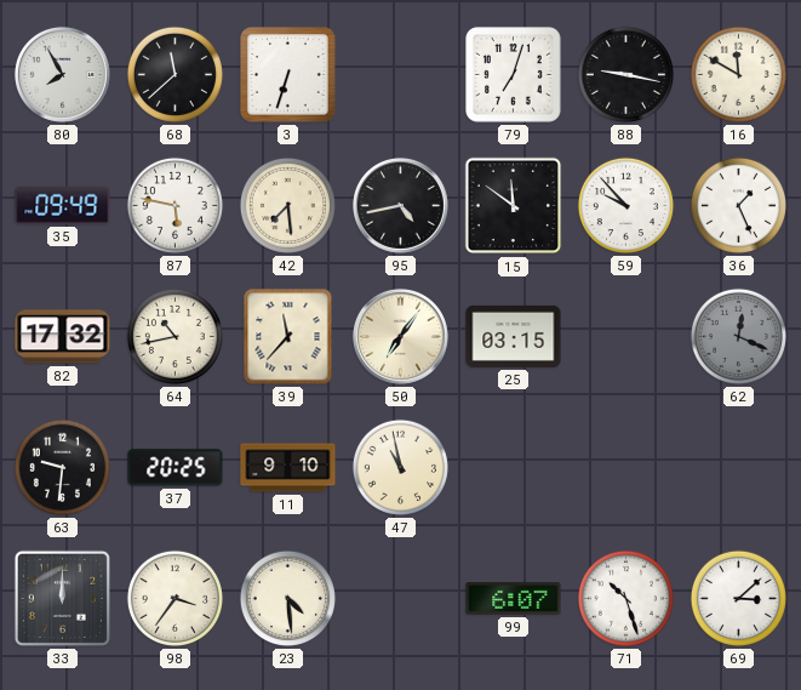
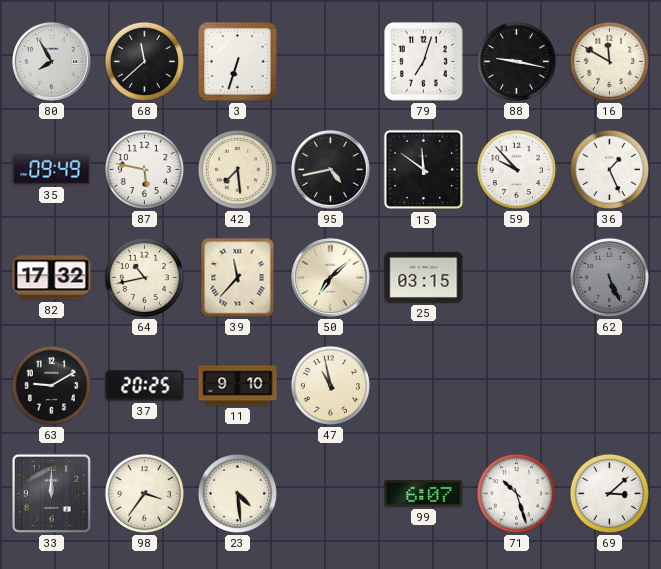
50: 7:06 -> 7:08
62: 12:19 -> 5:26
63: 9:31 -> 9:10
